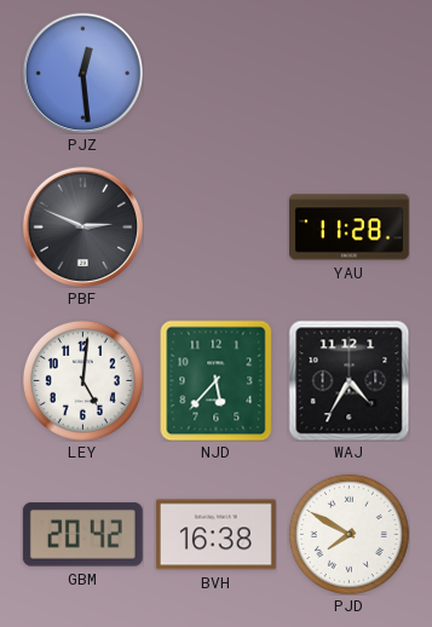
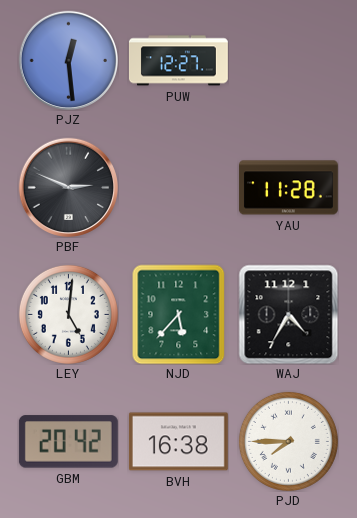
PUW: none -> 12:27
PJD: 7:50 -> 7:45
